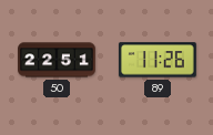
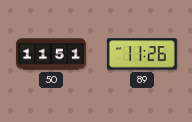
50: 22:51 -> 11:51
